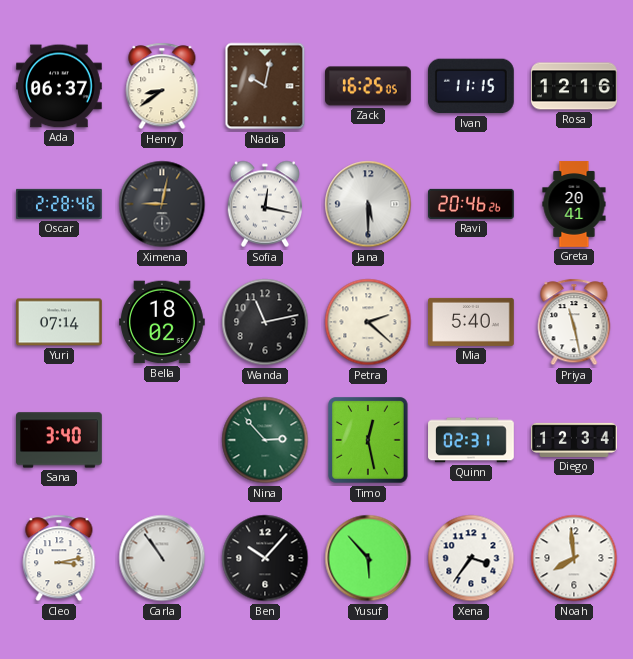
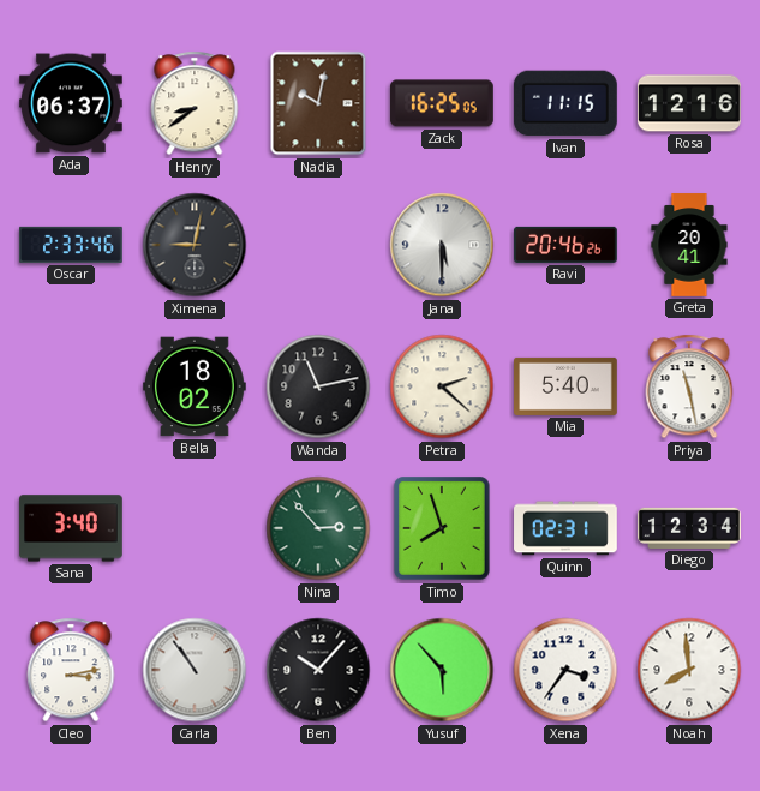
Oscar: 2:28 -> 2:33
Sofia: 12:17 -> none
Yuri: 07:14 -> none
Timo: 12:28 -> 7:57
